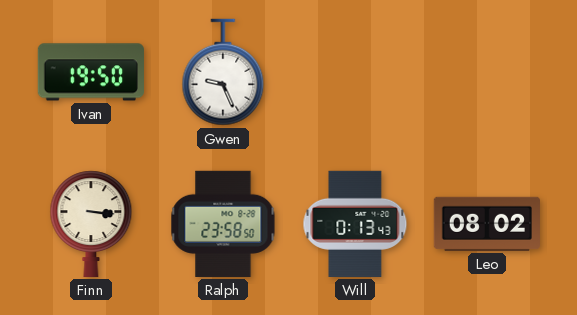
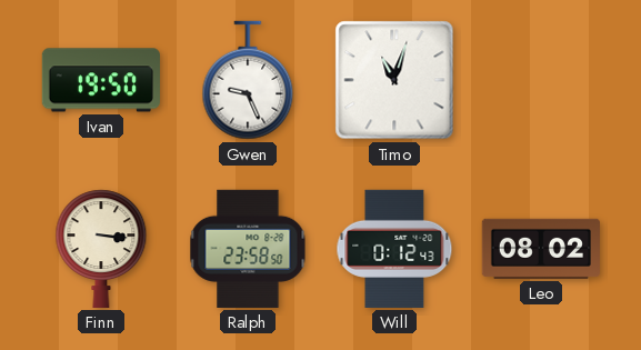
Timo: none -> 11:03
Will: 0:13 -> 0:12
